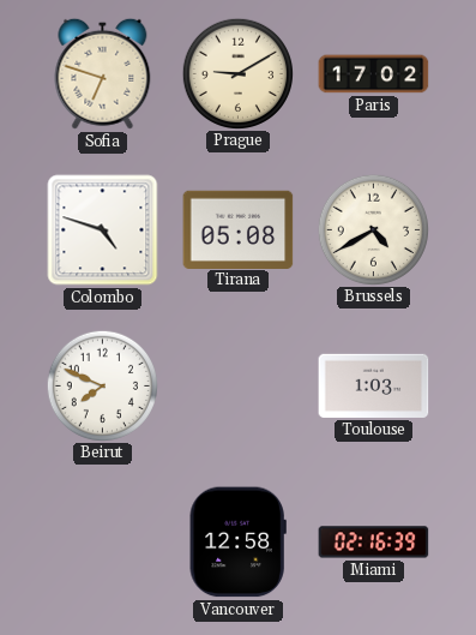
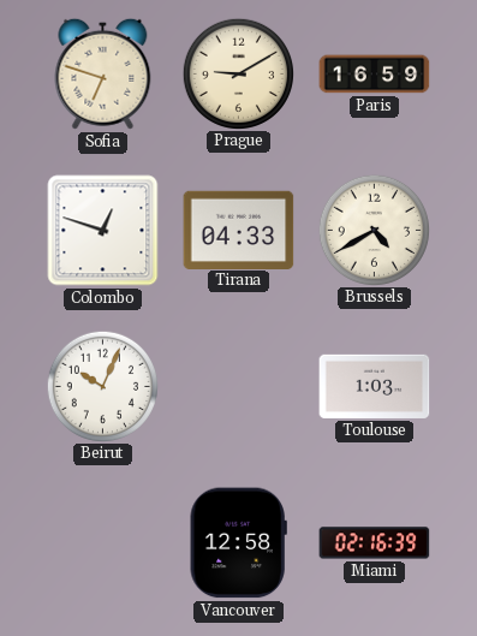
Paris: 17:02 -> 16:59
Colombo: 4:48 -> 12:48
Tirana: 05:08 -> 04:33
Beirut: 7:49 -> 10:04
